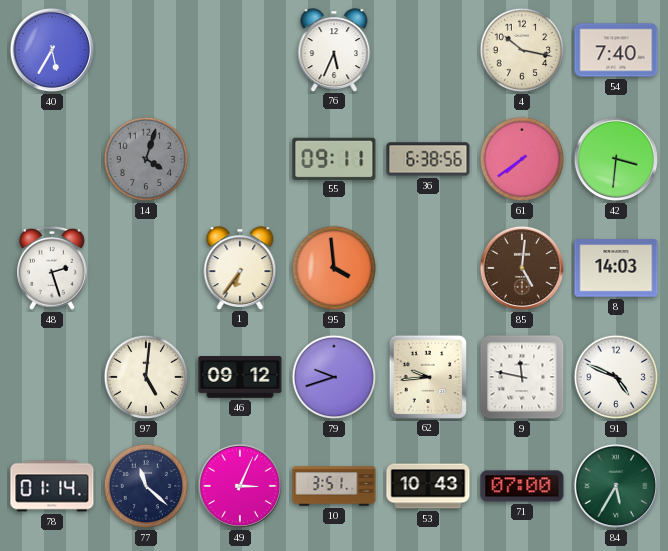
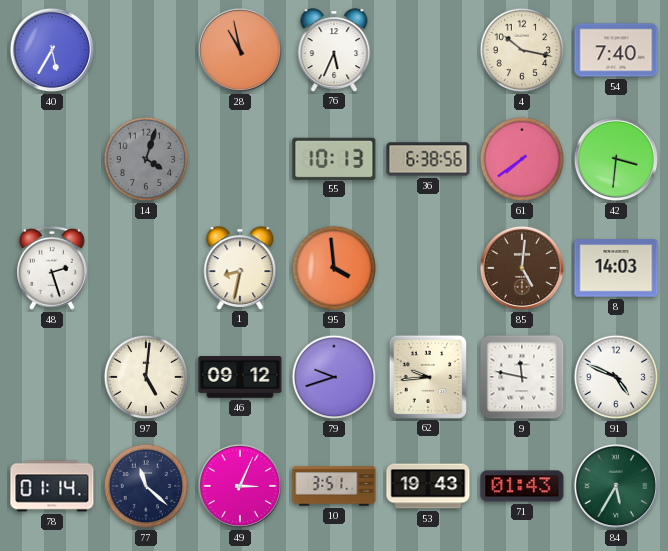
28: none -> 10:58
55: 09:11 -> 10:13
1: 6:36 -> 8:32
53: 10:43 -> 19:43
71: 07:00 -> 01:43
